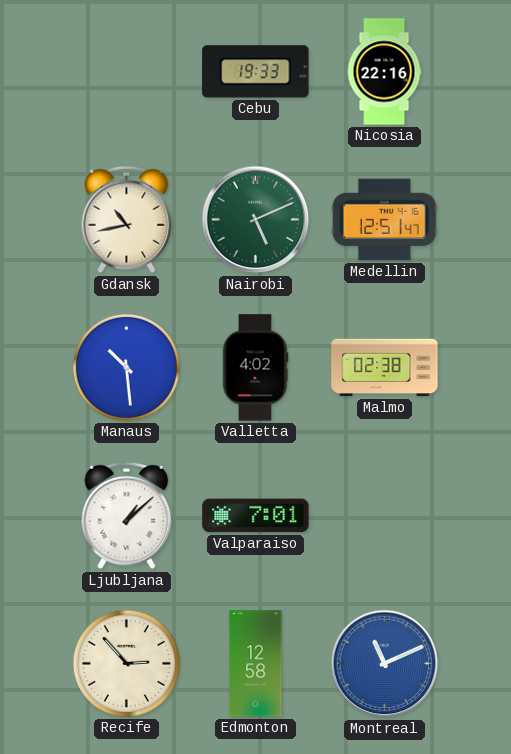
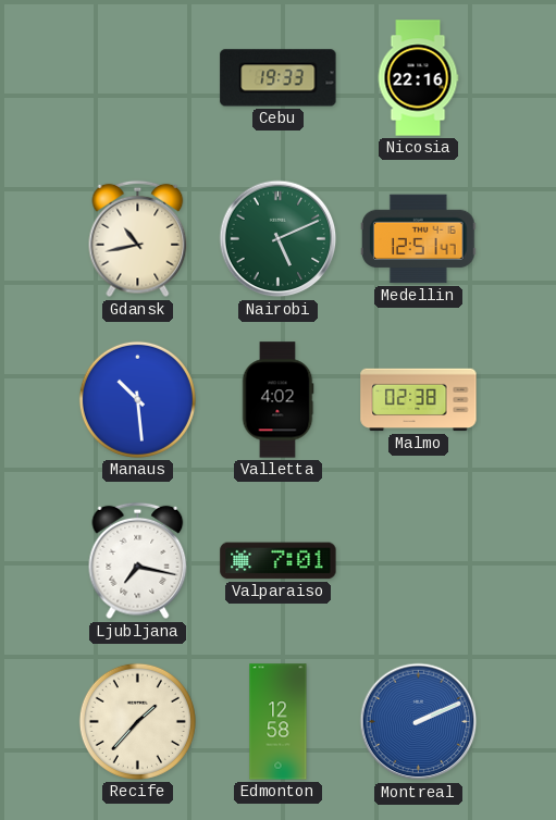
Ljubljana: 1:08 -> 7:17
Recife: 2:53 -> 1:37
Montreal: 11:11 -> 2:11
